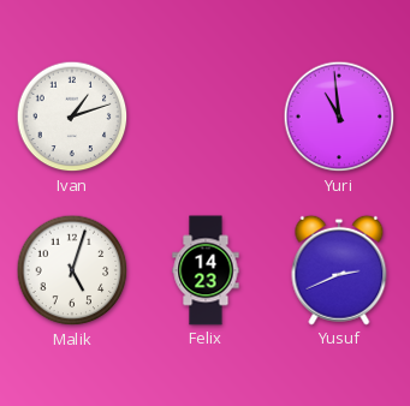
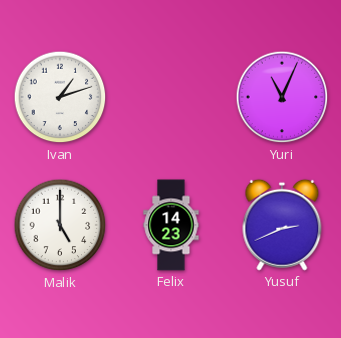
Yuri: 10:59 -> 11:04
Malik: 5:03 -> 5:00
